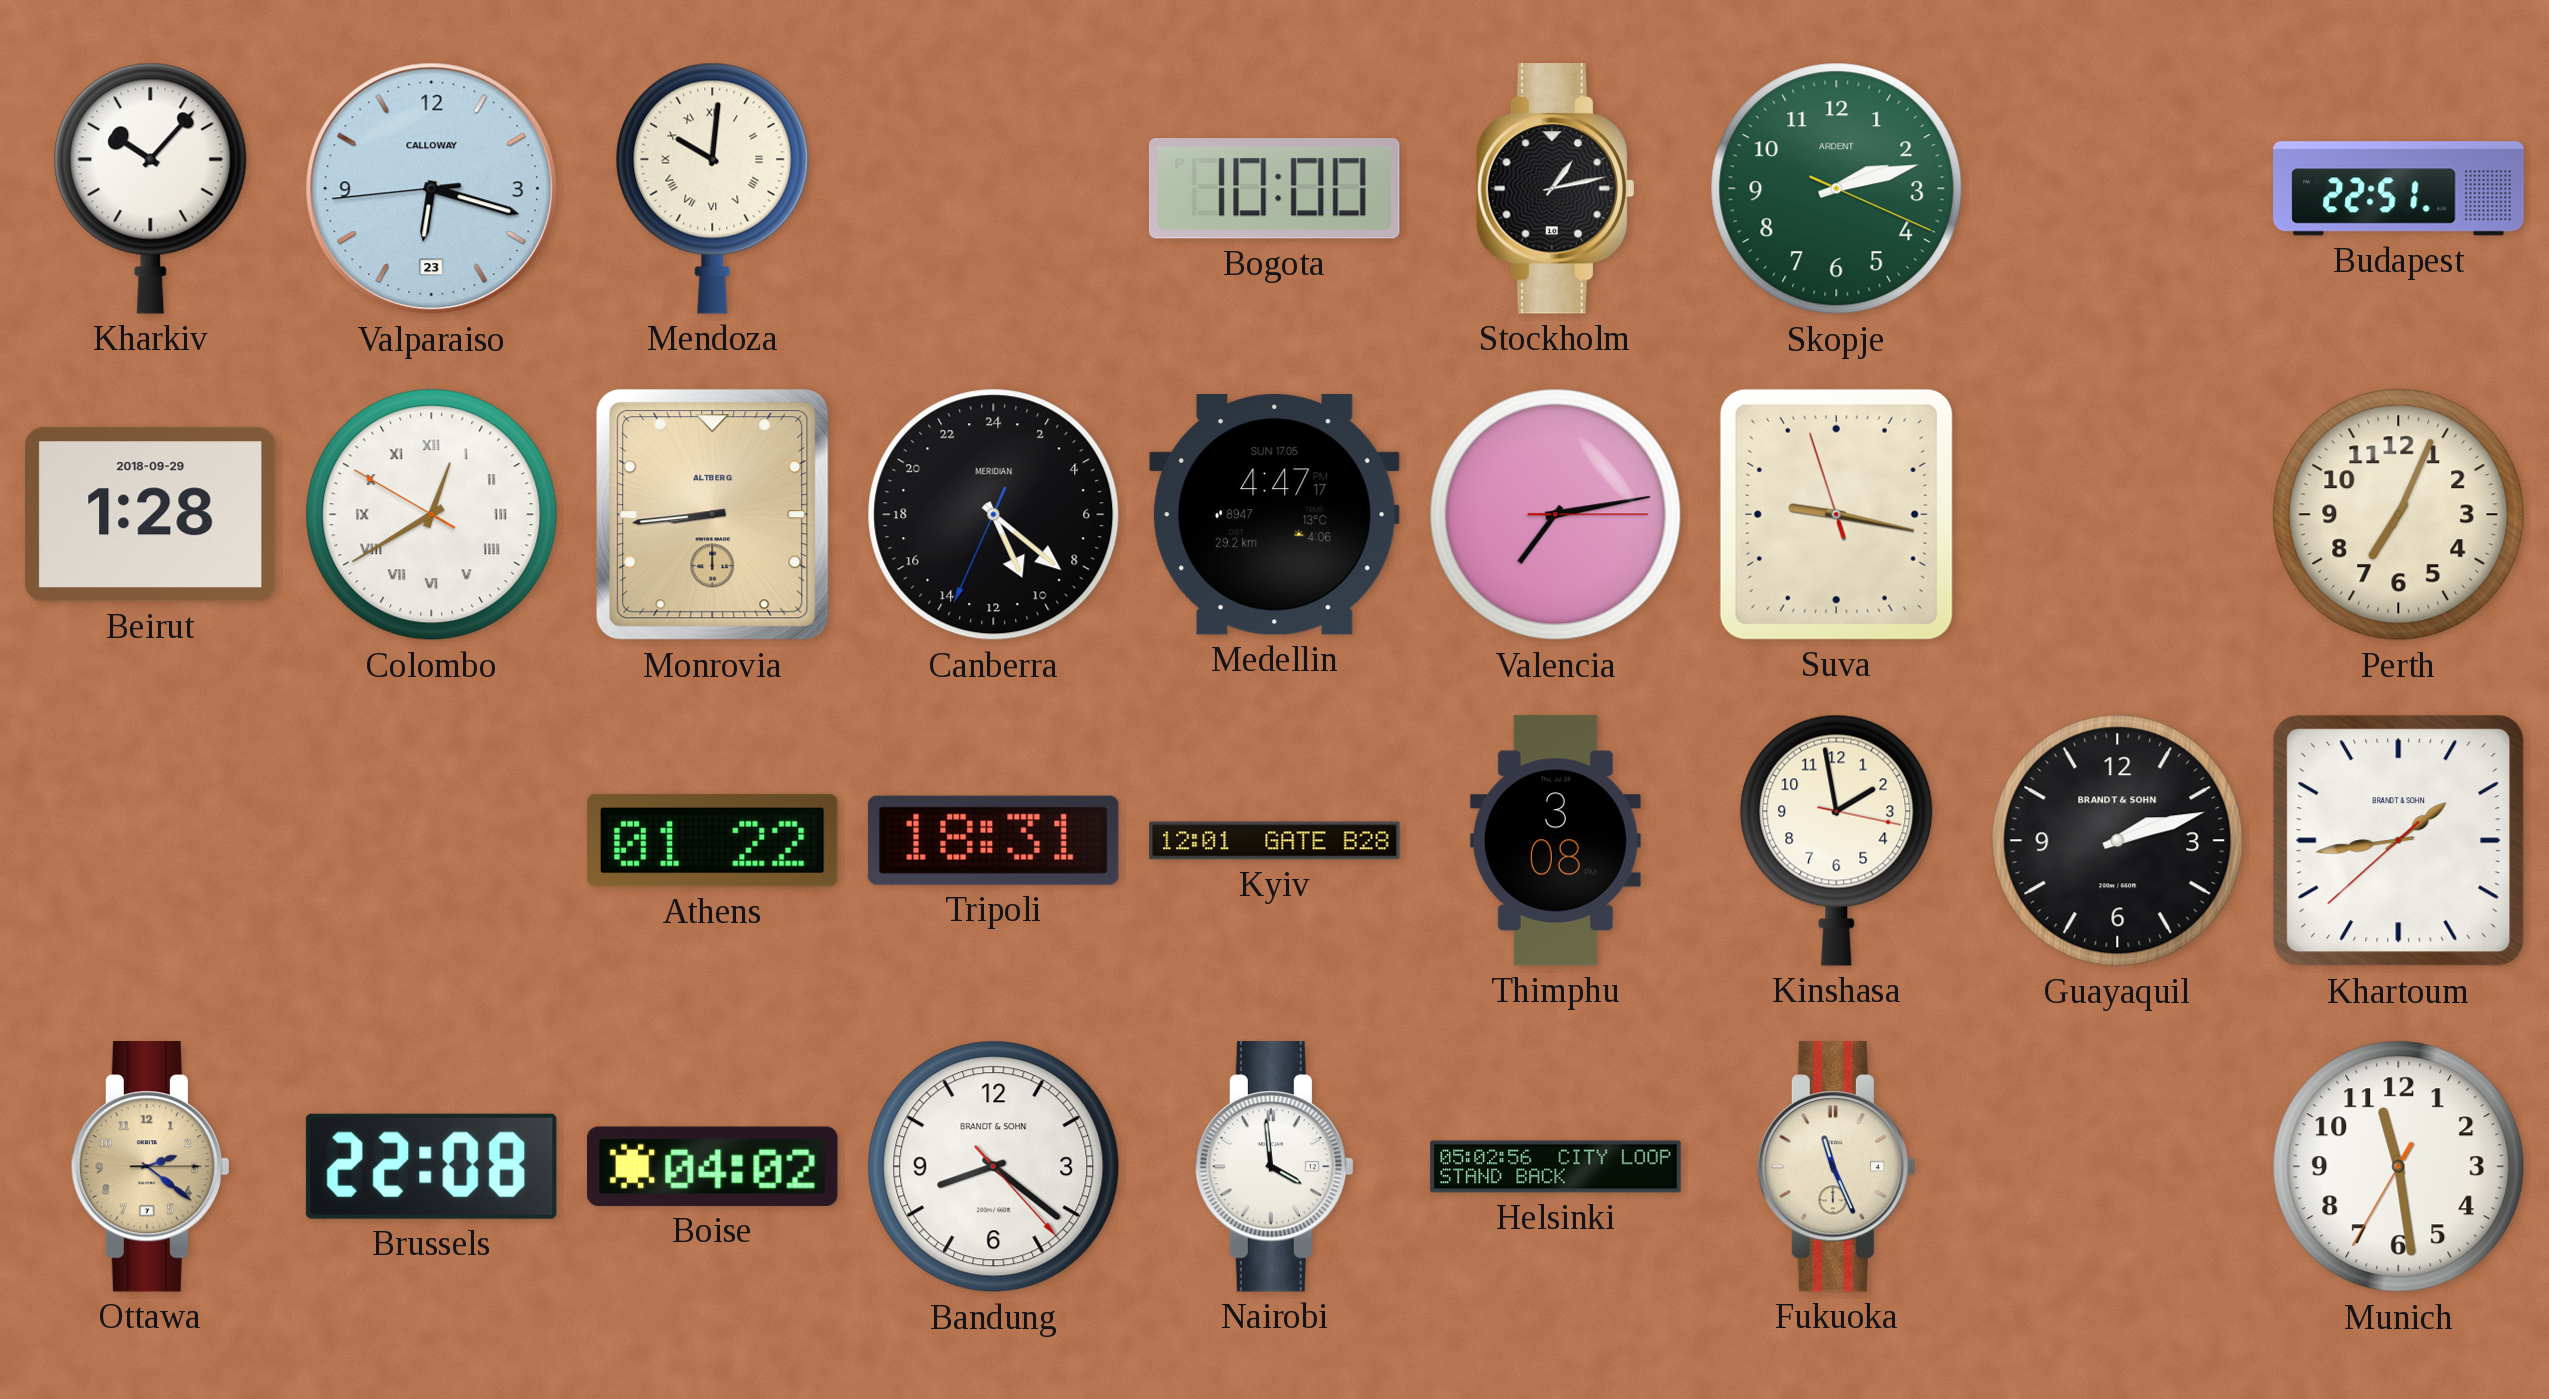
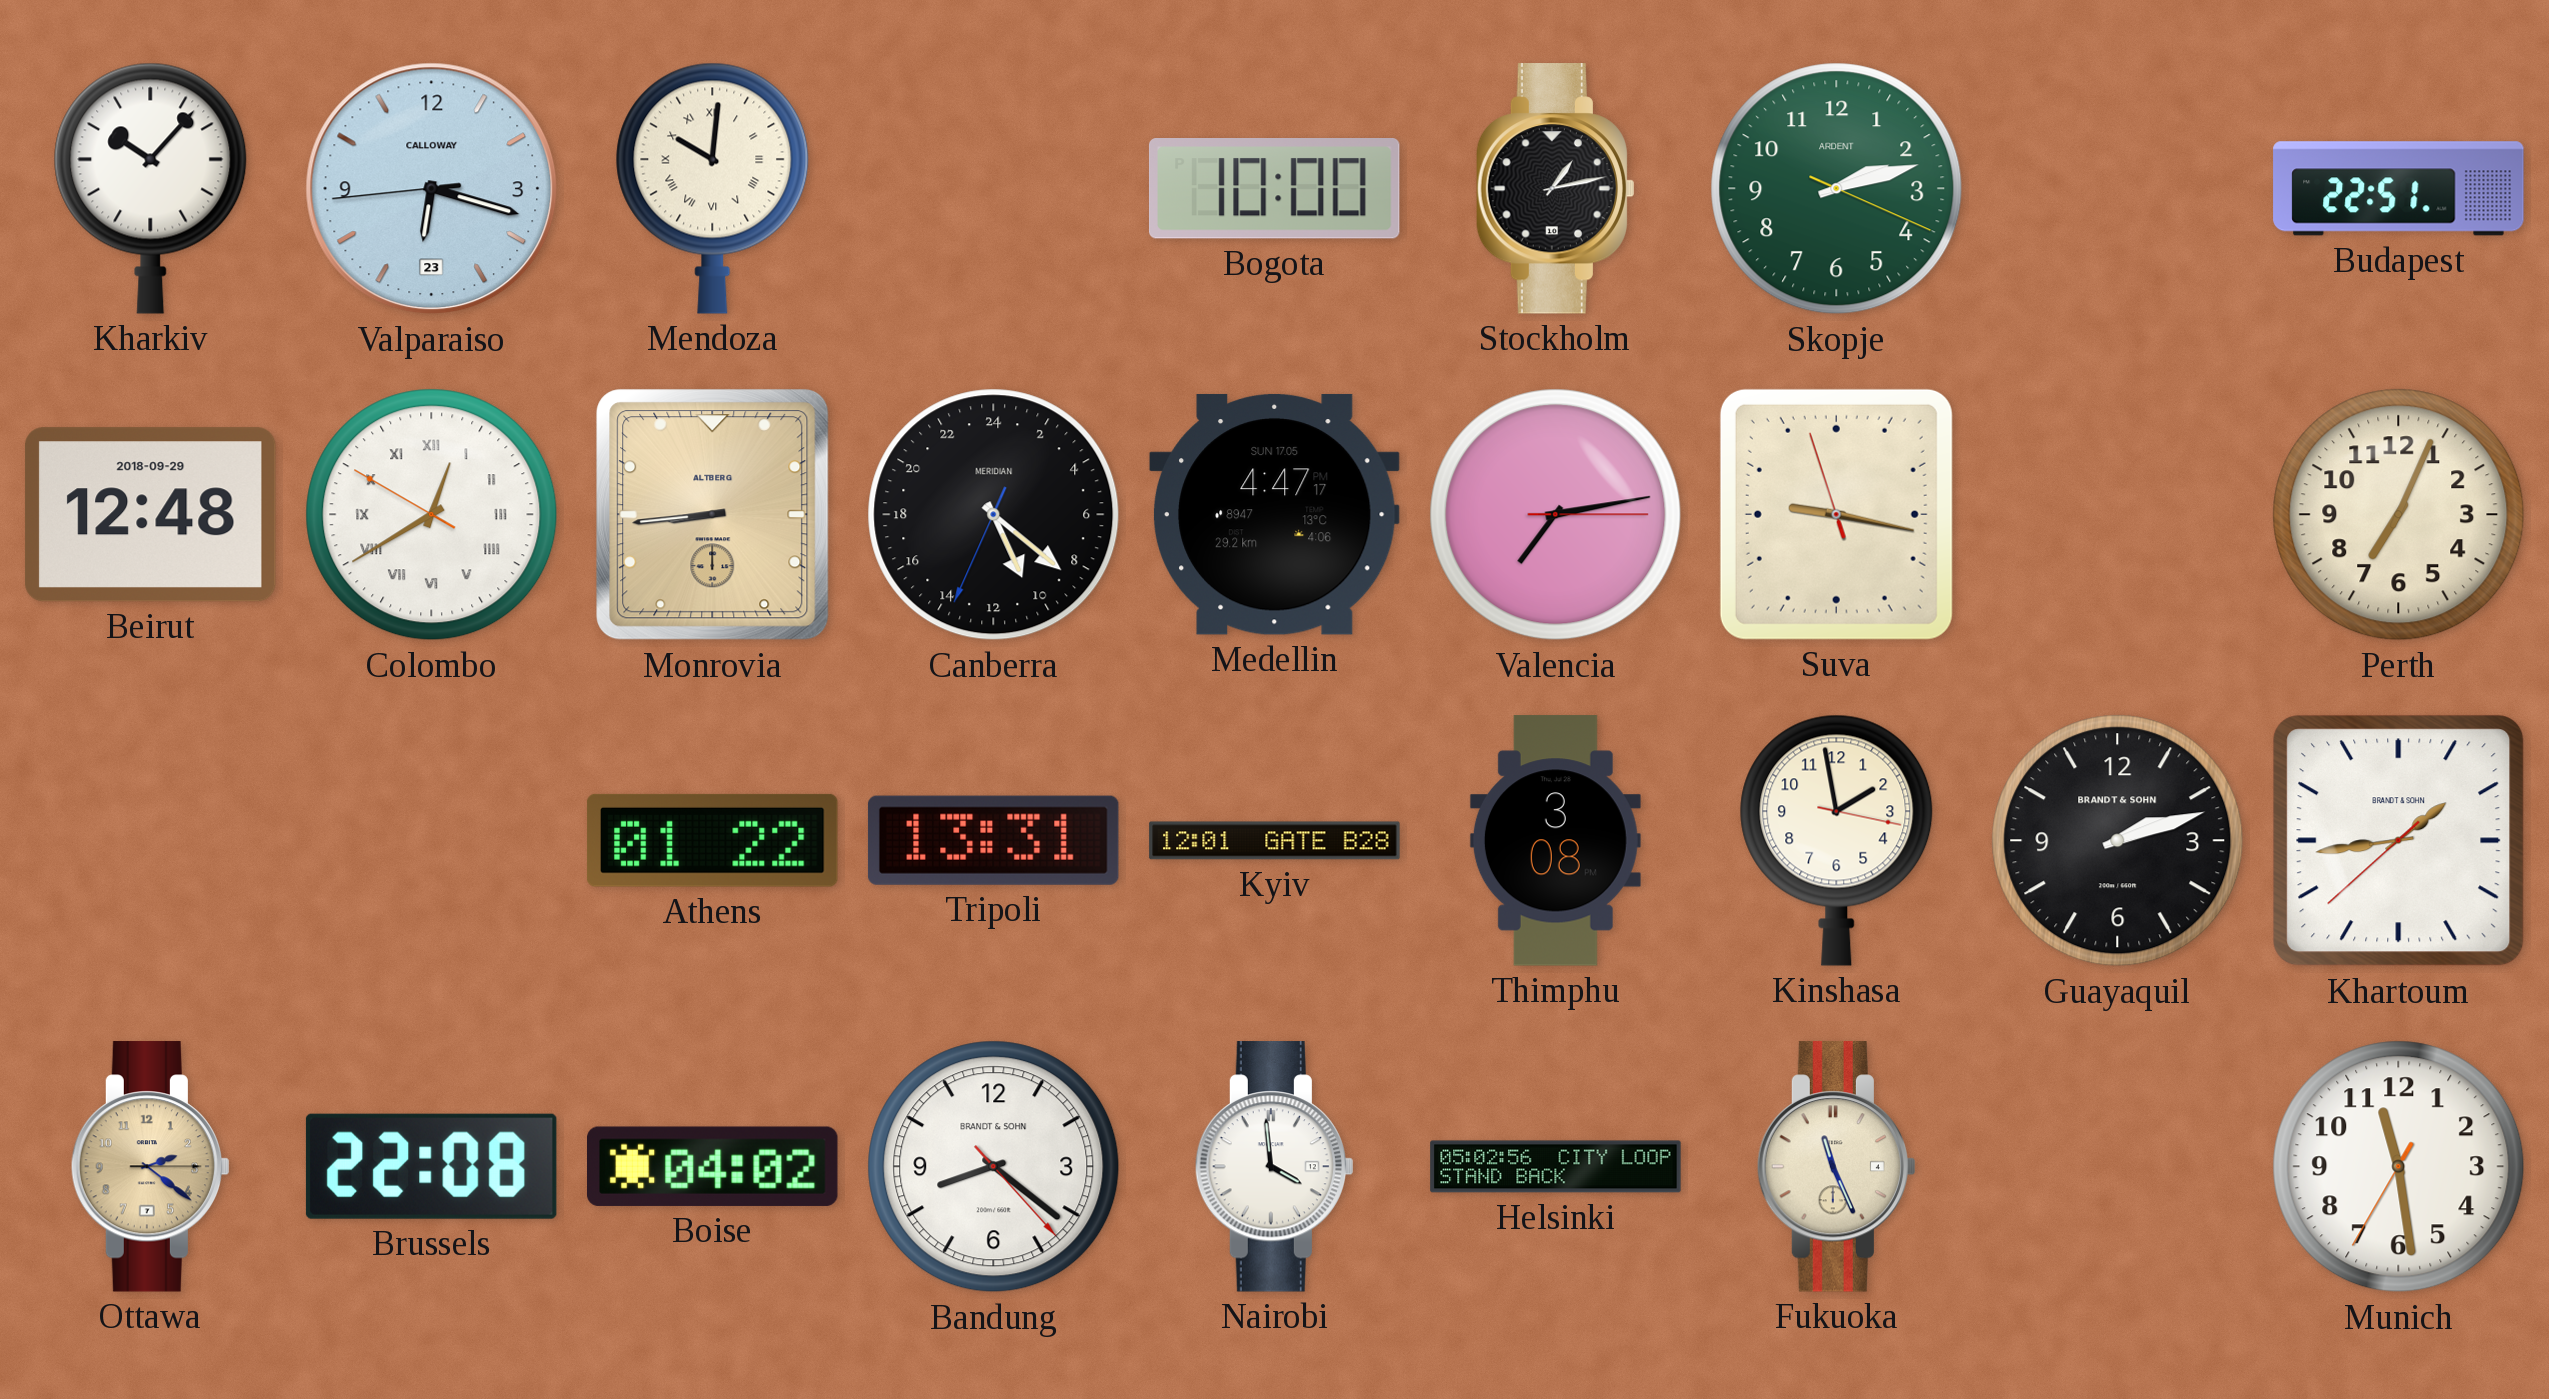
Beirut: 1:28 -> 12:48
Tripoli: 18:31 -> 13:31
